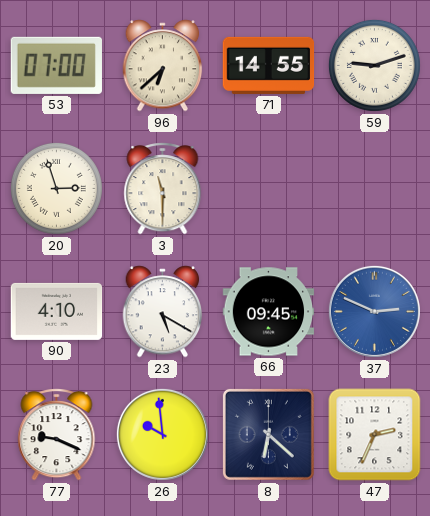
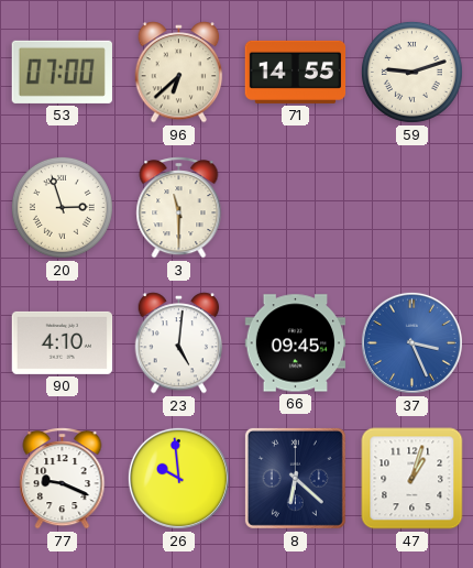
23: 5:20 -> 5:01
37: 2:49 -> 3:26
47: 2:34 -> 1:03
